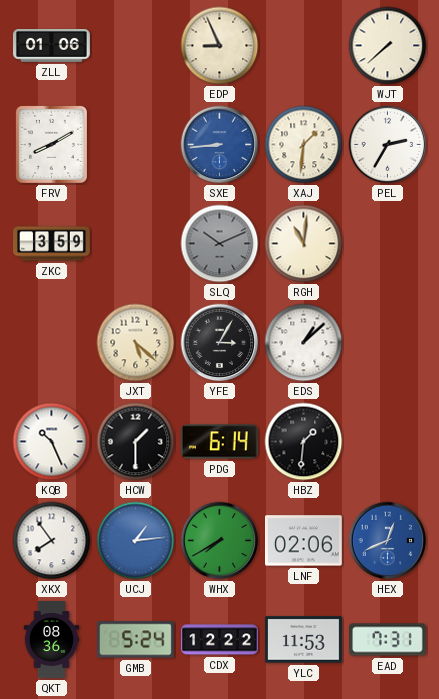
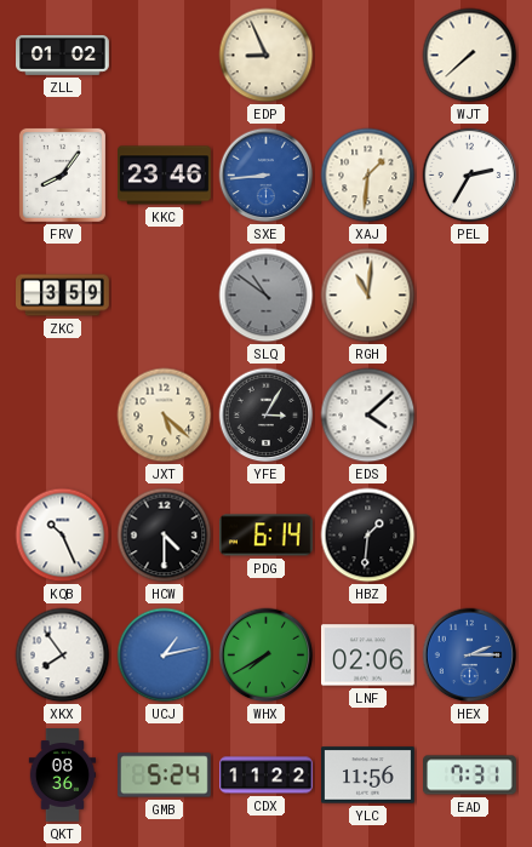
ZLL: 01:06 -> 01:02
FRV: 8:10 -> 8:06
KKC: none -> 23:46
SLQ: 10:11 -> 10:51
EDS: 1:08 -> 4:08
HCW: 1:30 -> 4:30
UCJ: 1:14 -> 1:13
HEX: 12:41 -> 2:15
CDX: 12:22 -> 11:22
YLC: 11:53 -> 11:56
